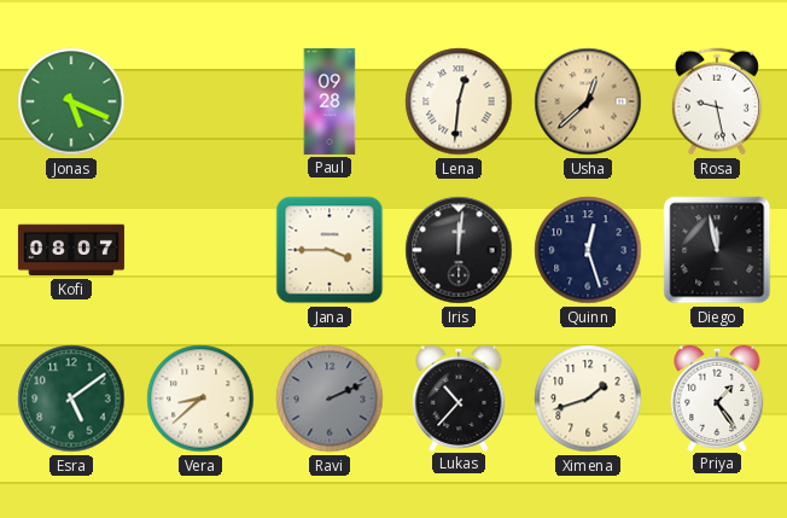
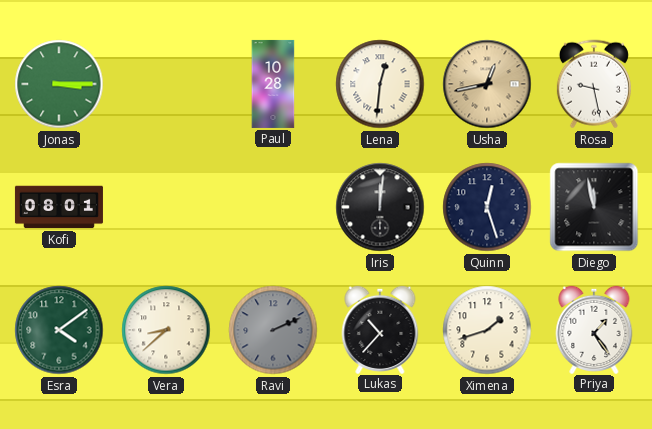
Jonas: 5:19 -> 3:15
Paul: 09:28 -> 10:28
Usha: 12:38 -> 12:43
Kofi: 08:07 -> 08:01
Jana: 3:45 -> none
Esra: 5:09 -> 4:09
